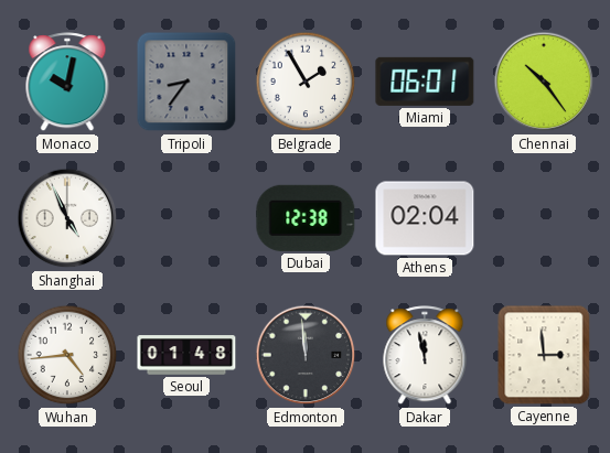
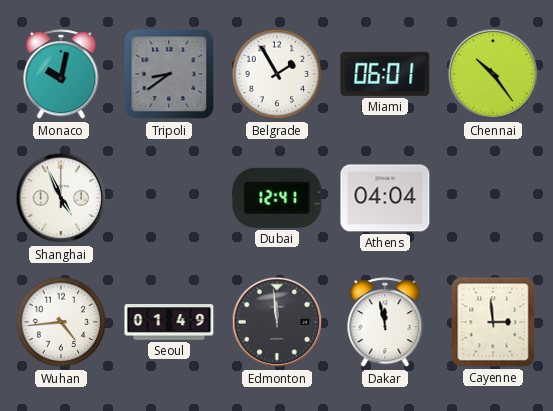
Tripoli: 8:36 -> 8:39
Dubai: 12:38 -> 12:41
Athens: 02:04 -> 04:04
Seoul: 01:48 -> 01:49
